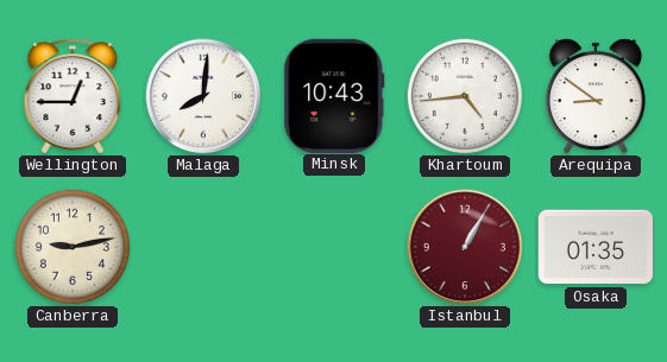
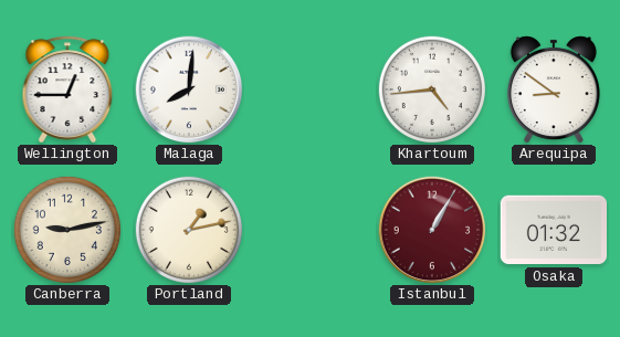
Minsk: 10:43 -> none
Portland: none -> 1:13
Osaka: 01:35 -> 01:32
